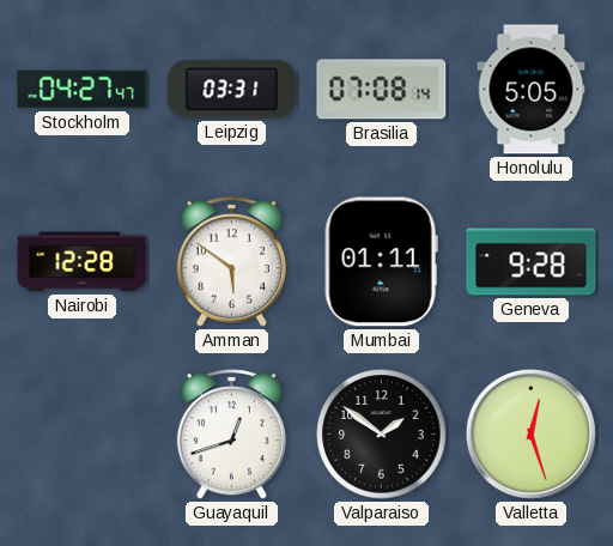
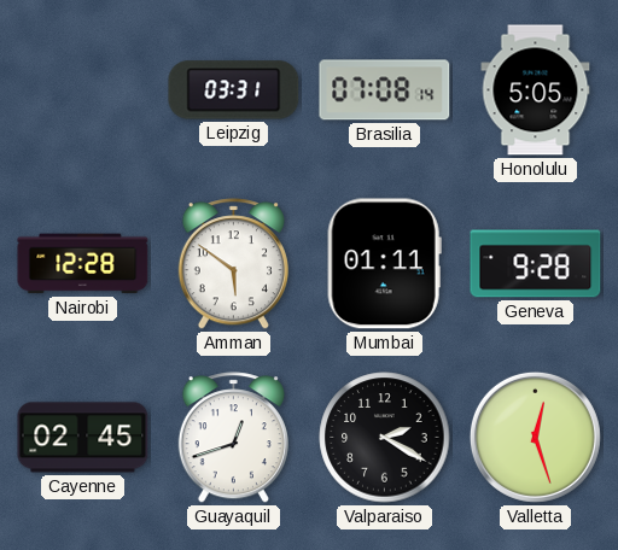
Stockholm: 04:27 -> none
Cayenne: none -> 02:45
Valparaiso: 1:51 -> 2:20
